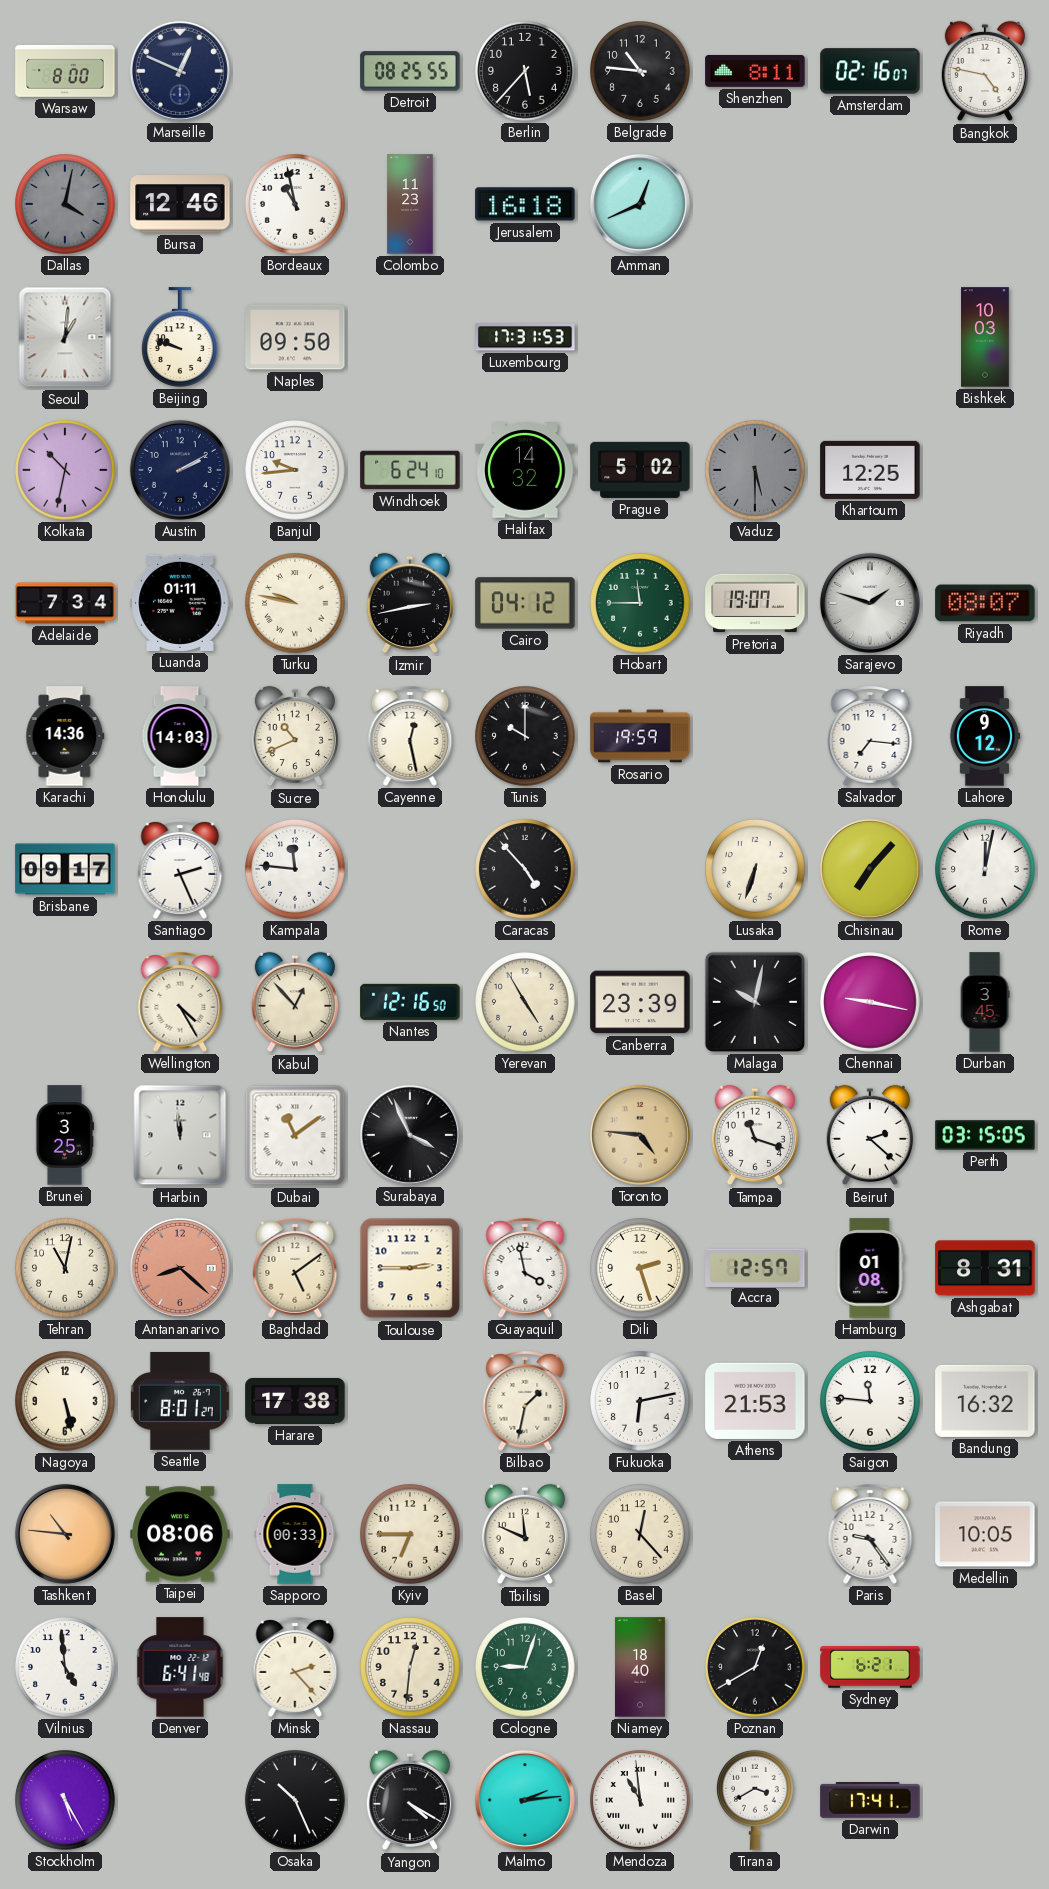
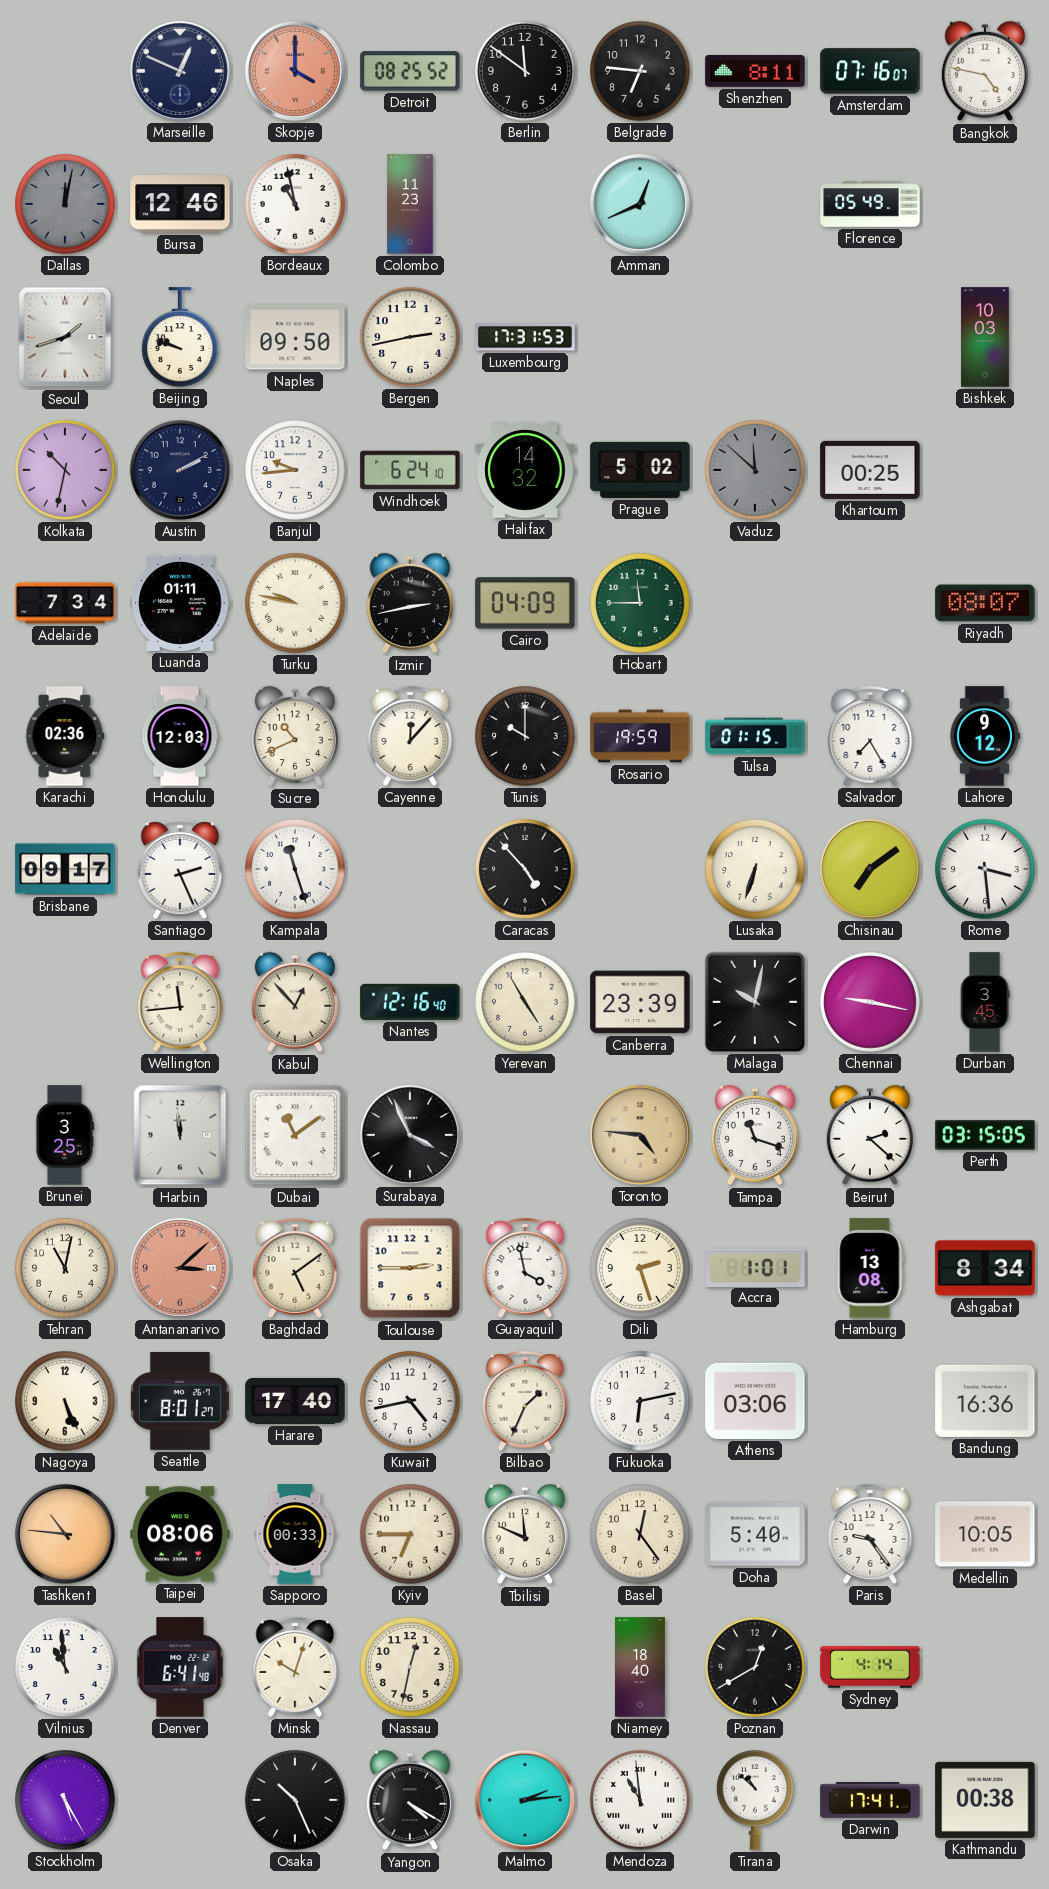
Warsaw: 8:00 -> none
Skopje: none -> 4:00
Detroit: 08:25:55 -> 08:25:52
Berlin: 5:37 -> 11:51
Belgrade: 10:46 -> 6:46
Amsterdam: 02:16 -> 07:16
Dallas: 4:02 -> 12:02
Jerusalem: 16:18 -> none
Florence: none -> 05:49
Seoul: 1:01 -> 1:42
Bergen: none -> 2:43
Vaduz: 5:30 -> 11:52
Khartoum: 12:25 -> 00:25
Cairo: 04:12 -> 04:09
Pretoria: 19:07 -> none
Sarajevo: 1:48 -> none
Karachi: 14:36 -> 02:36
Honolulu: 14:03 -> 12:03
Cayenne: 12:28 -> 12:07
Tulsa: none -> 01:15
Salvador: 7:16 -> 7:25
Kampala: 11:46 -> 11:27
Chisinau: 7:07 -> 7:09
Rome: 12:02 -> 3:29
Wellington: 4:25 -> 11:44
Nantes: 12:16:50 -> 12:16:40
Antananarivo: 8:22 -> 3:08
Accra: 12:57 -> 1:01
Hamburg: 01:08 -> 13:08
Ashgabat: 8:31 -> 8:34
Nagoya: 5:28 -> 5:26
Harare: 17:38 -> 17:40
Kuwait: none -> 4:43
Bilbao: 1:32 -> 1:34
Athens: 21:53 -> 03:06
Saigon: 11:46 -> none
Bandung: 16:32 -> 16:36
Basel: 12:23 -> 12:24
Doha: none -> 5:40
Vilnius: 4:59 -> 10:59
Minsk: 2:23 -> 10:03
Nassau: 12:31 -> 12:32
Cologne: 9:03 -> none
Sydney: 6:21 -> 4:14
Tirana: 3:40 -> 10:52
Kathmandu: none -> 00:38
